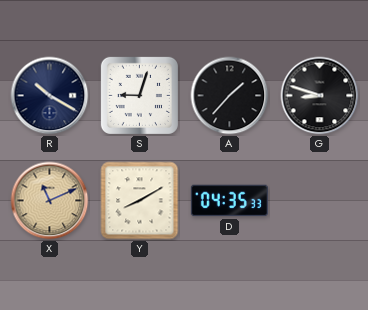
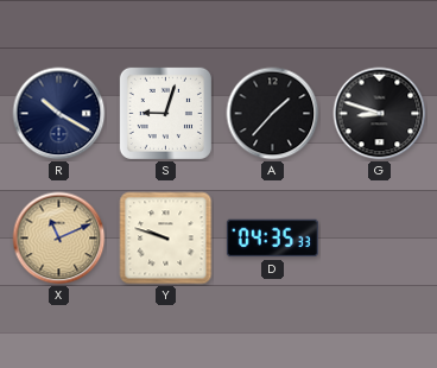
Y: 8:10 -> 9:48
